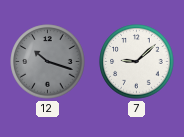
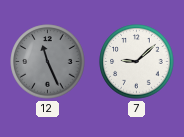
12: 10:18 -> 11:26
